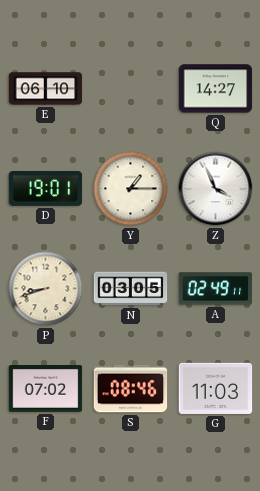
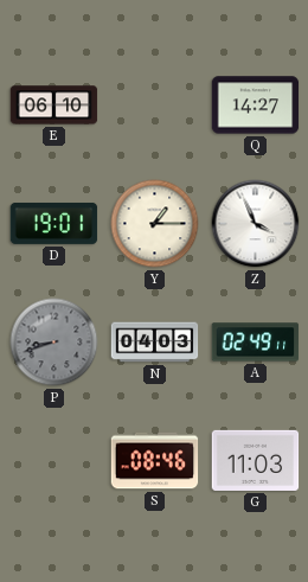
P dial: cream -> grey
N: 03:05 -> 04:03
F: 07:02 -> none
